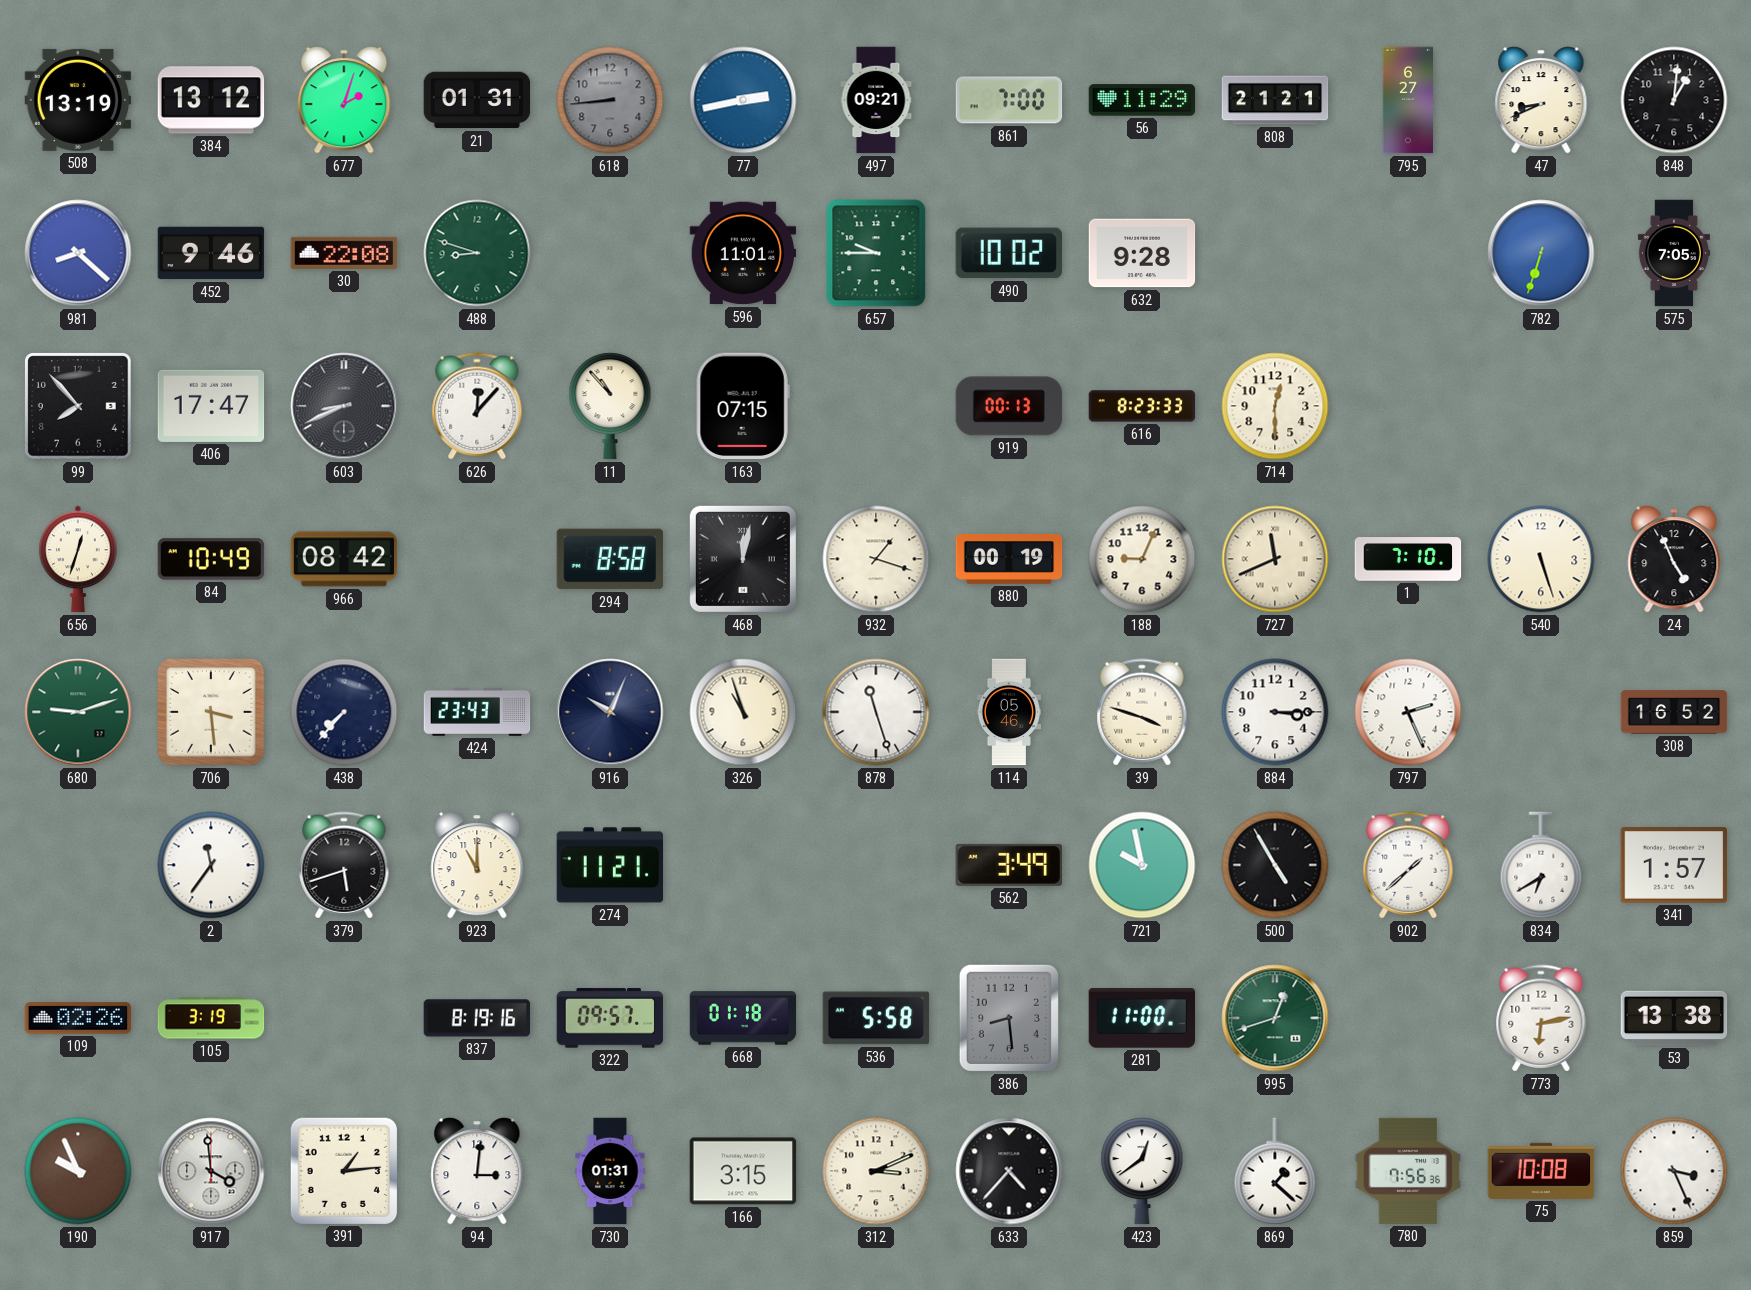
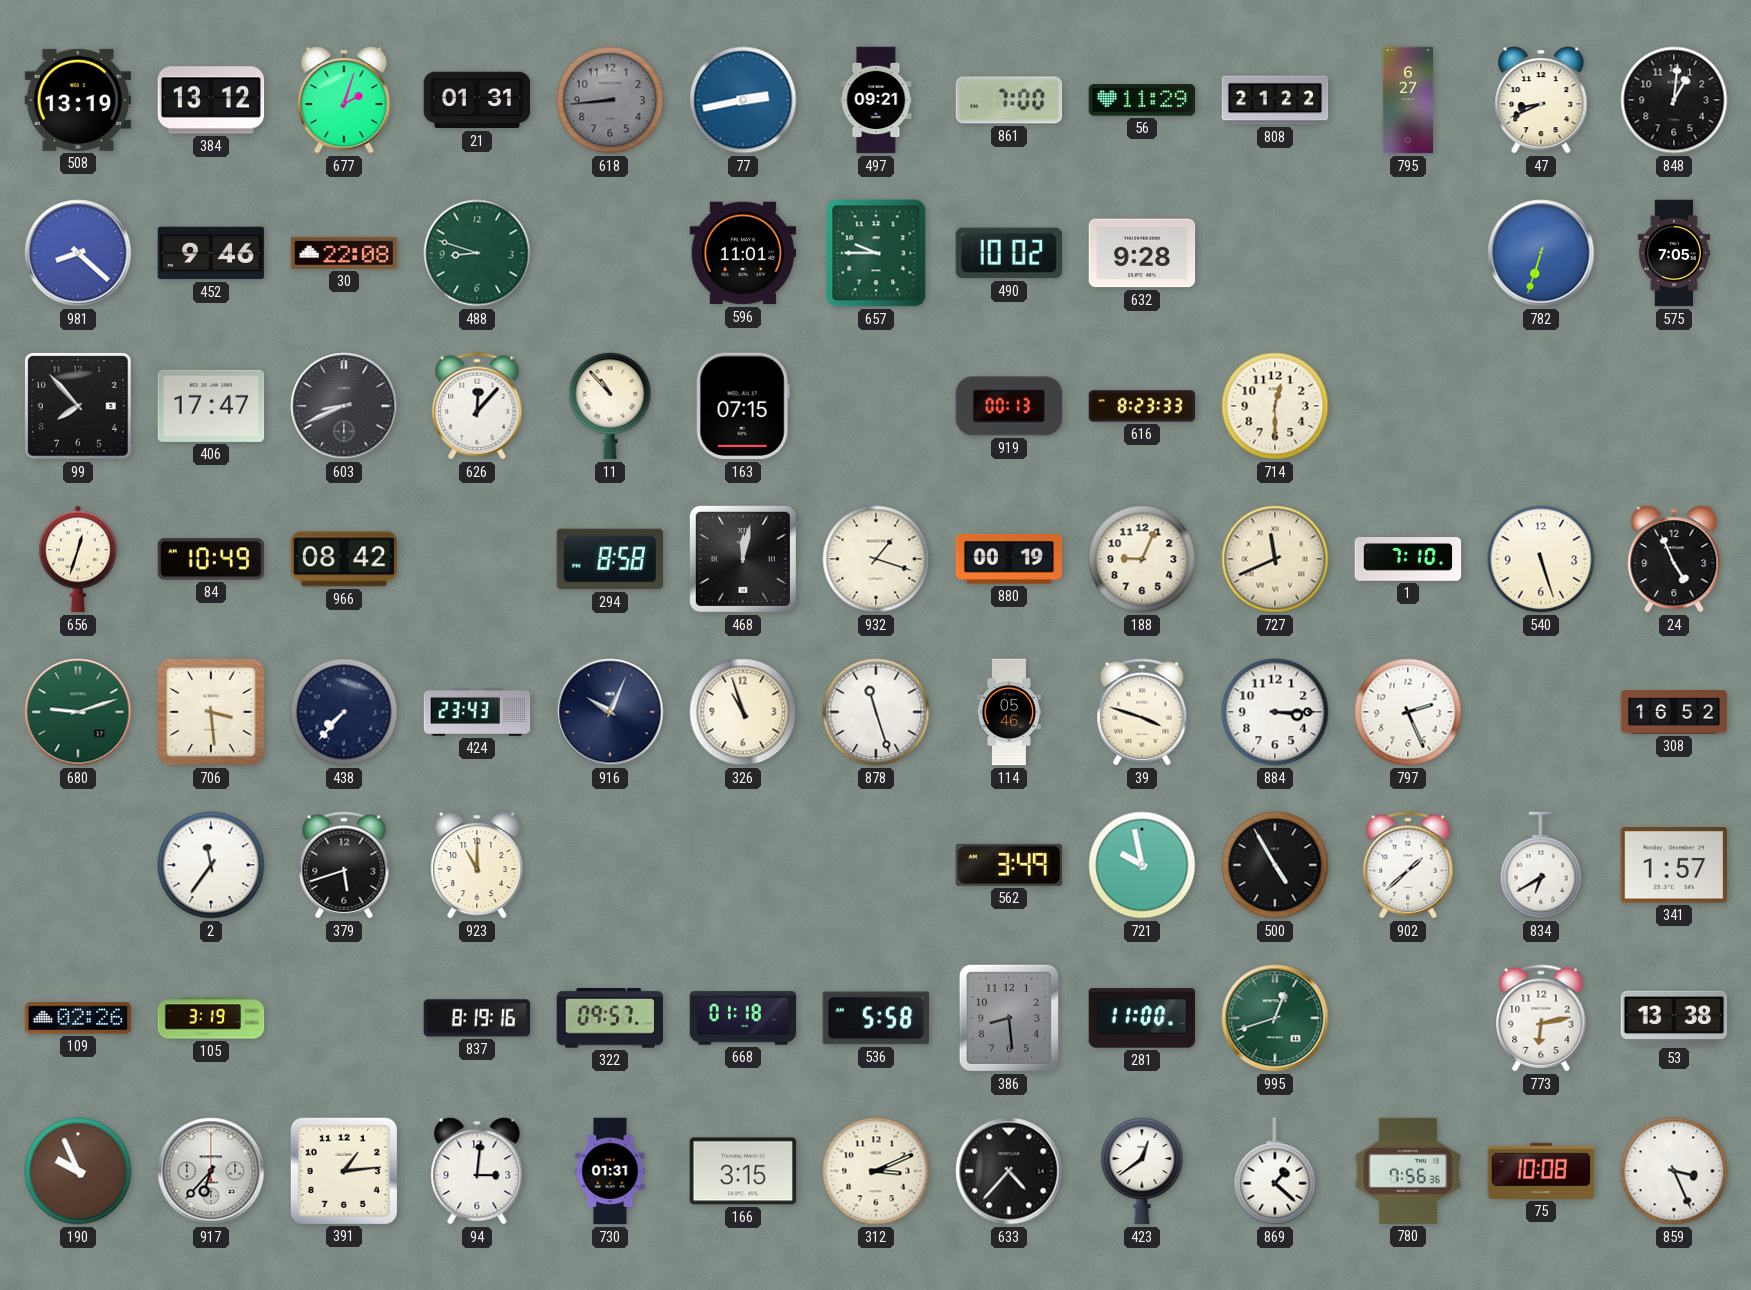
808: 21:21 -> 21:22
274: 11:21 -> none
917: 3:59 -> 6:37
